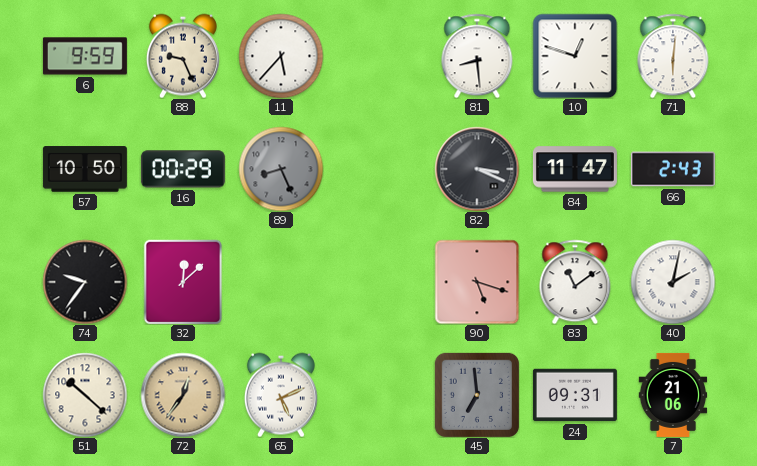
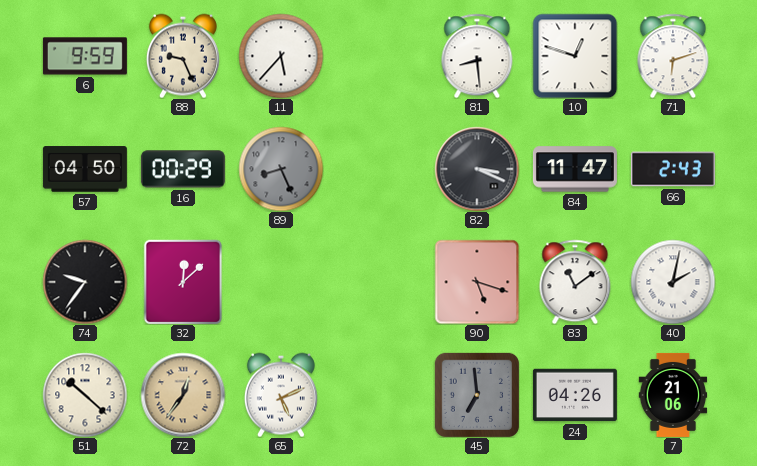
71: 6:01 -> 6:12
57: 10:50 -> 04:50
24: 09:31 -> 04:26
